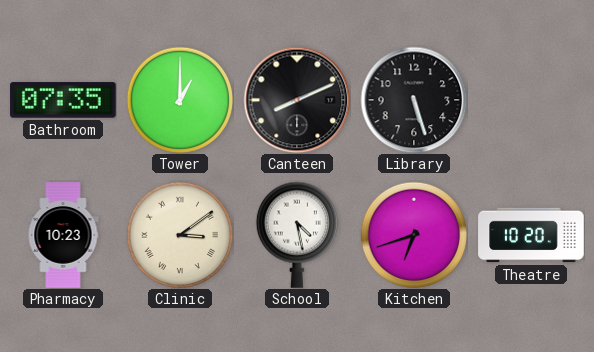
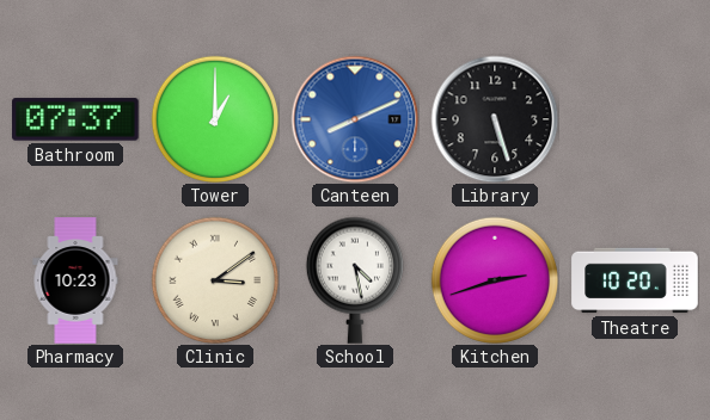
Bathroom: 07:35 -> 07:37
Canteen dial: black -> blue
Kitchen: 6:42 -> 2:42
